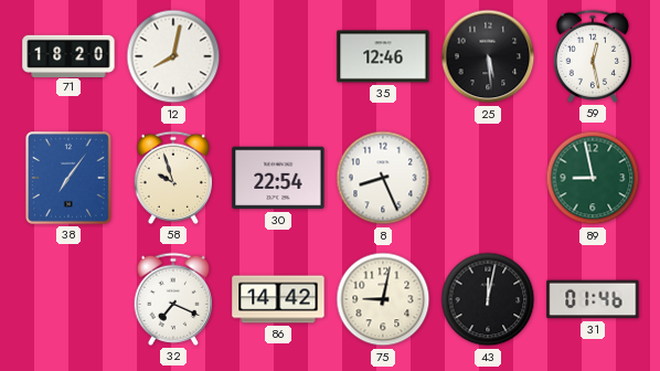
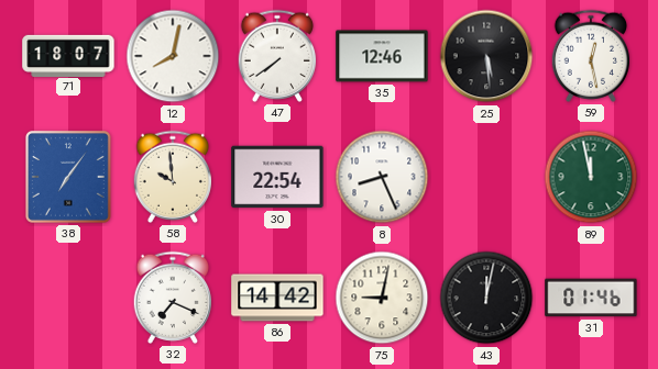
71: 18:20 -> 18:07
47: none -> 7:39
58: 9:57 -> 9:59
89: 8:58 -> 11:58
